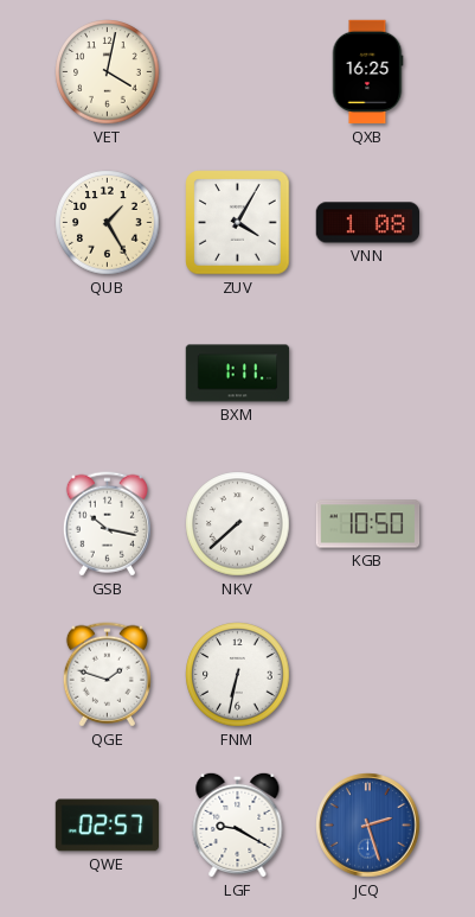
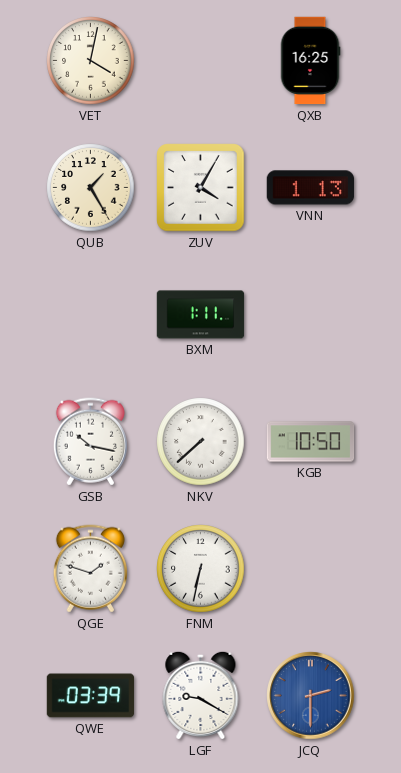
VNN: 1:08 -> 1:13
QWE: 02:57 -> 03:39
JCQ: 2:27 -> 2:30
